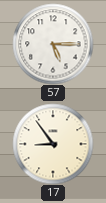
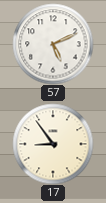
57: 5:15 -> 5:11
